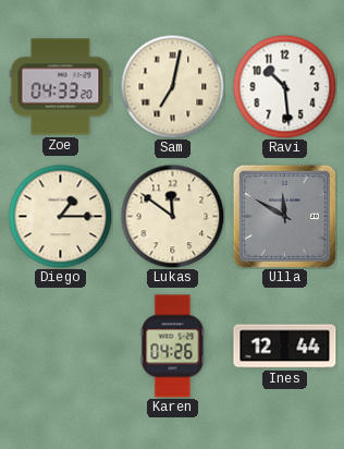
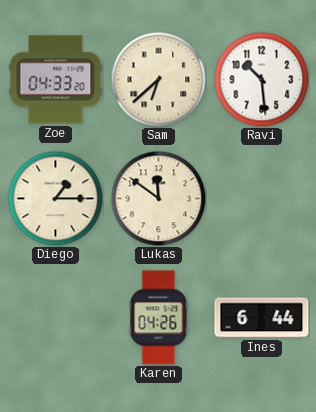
Sam: 7:02 -> 6:38
Ulla: 11:50 -> none
Ines: 12:44 -> 6:44
